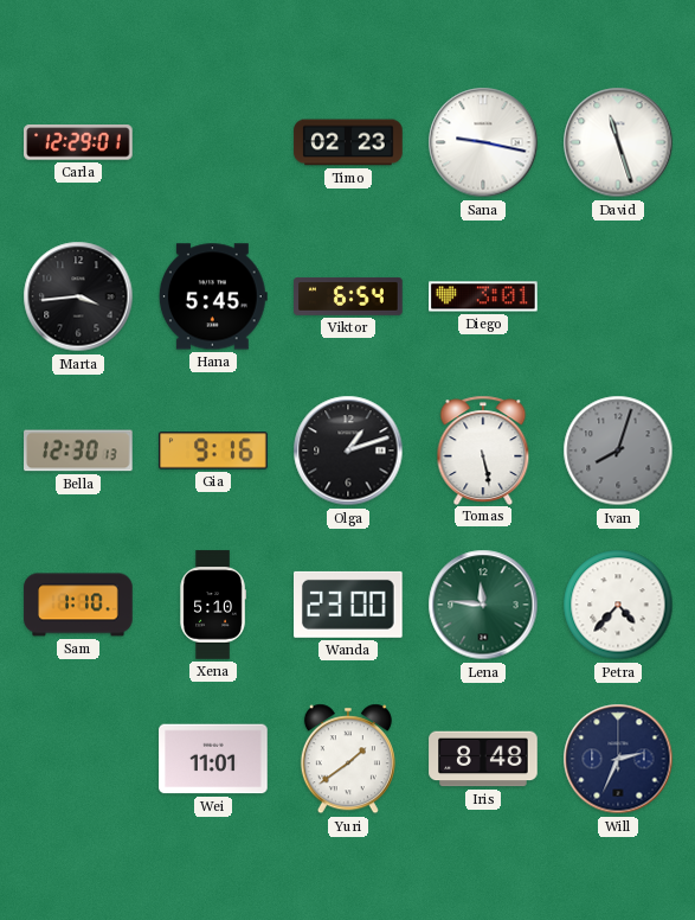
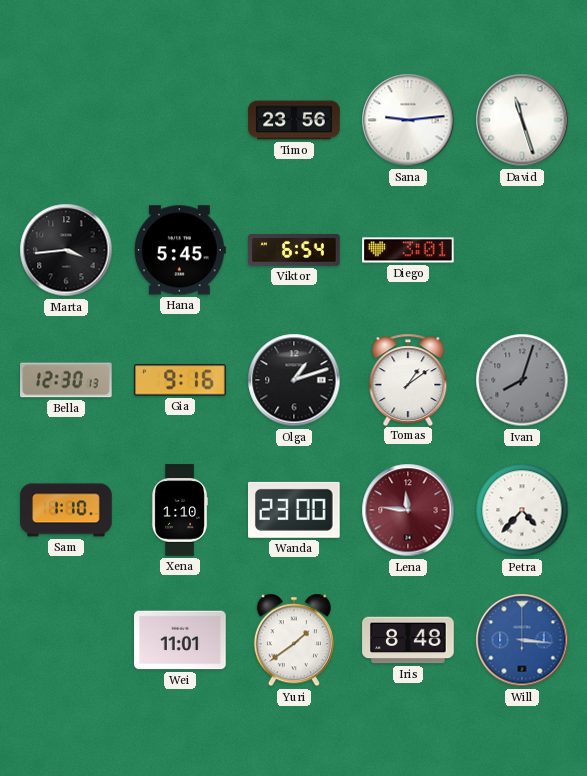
Carla: 12:29 -> none
Timo: 02:23 -> 23:56
Sana: 9:17 -> 9:14
Tomas: 5:28 -> 1:09
Xena: 5:10 -> 1:10
Lena dial: green -> burgundy
Will: 2:34 -> 3:16
Will dial: navy -> blue
